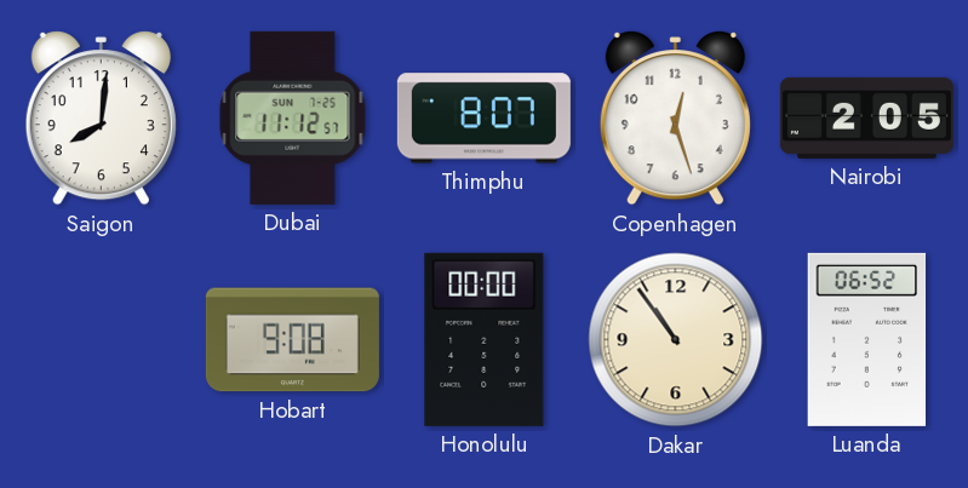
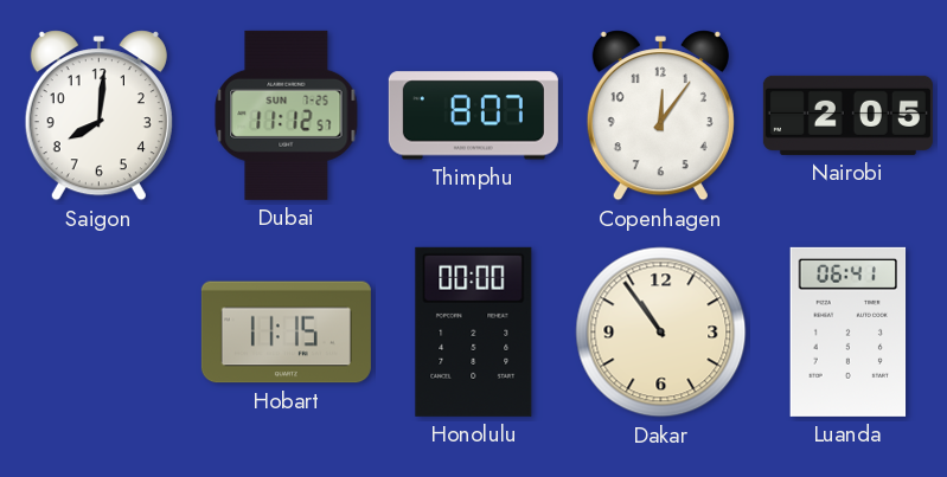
Copenhagen: 12:27 -> 12:06
Hobart: 9:08 -> 11:15
Luanda: 06:52 -> 06:41
